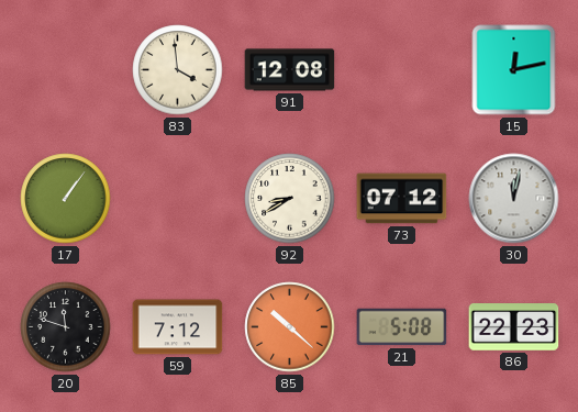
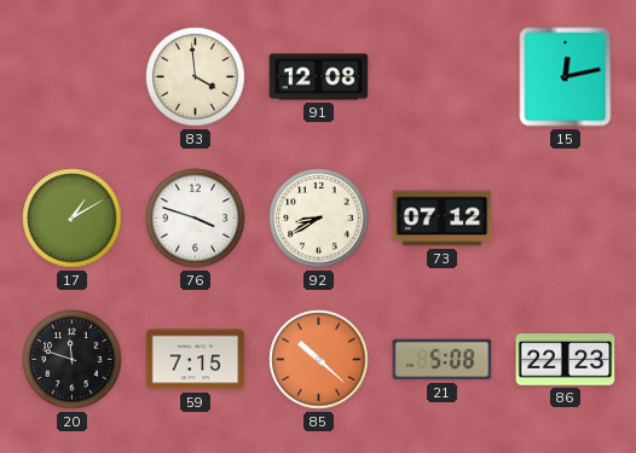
17: 1:06 -> 1:10
76: none -> 3:48
30: 12:02 -> none
59: 7:12 -> 7:15
